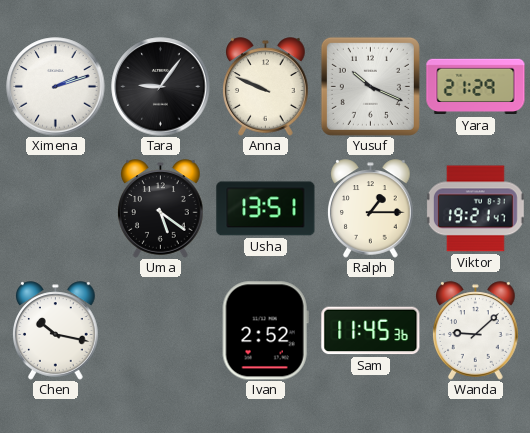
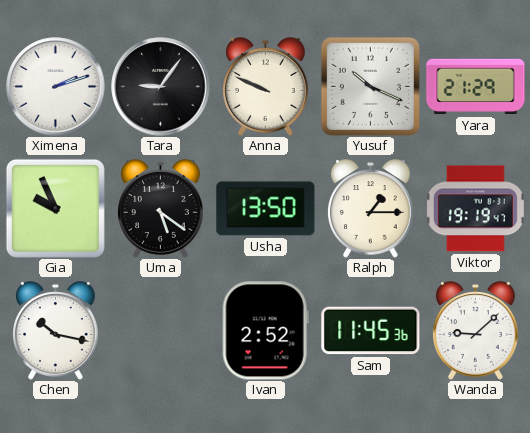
Gia: none -> 9:56
Usha: 13:51 -> 13:50
Viktor: 19:21 -> 19:19
